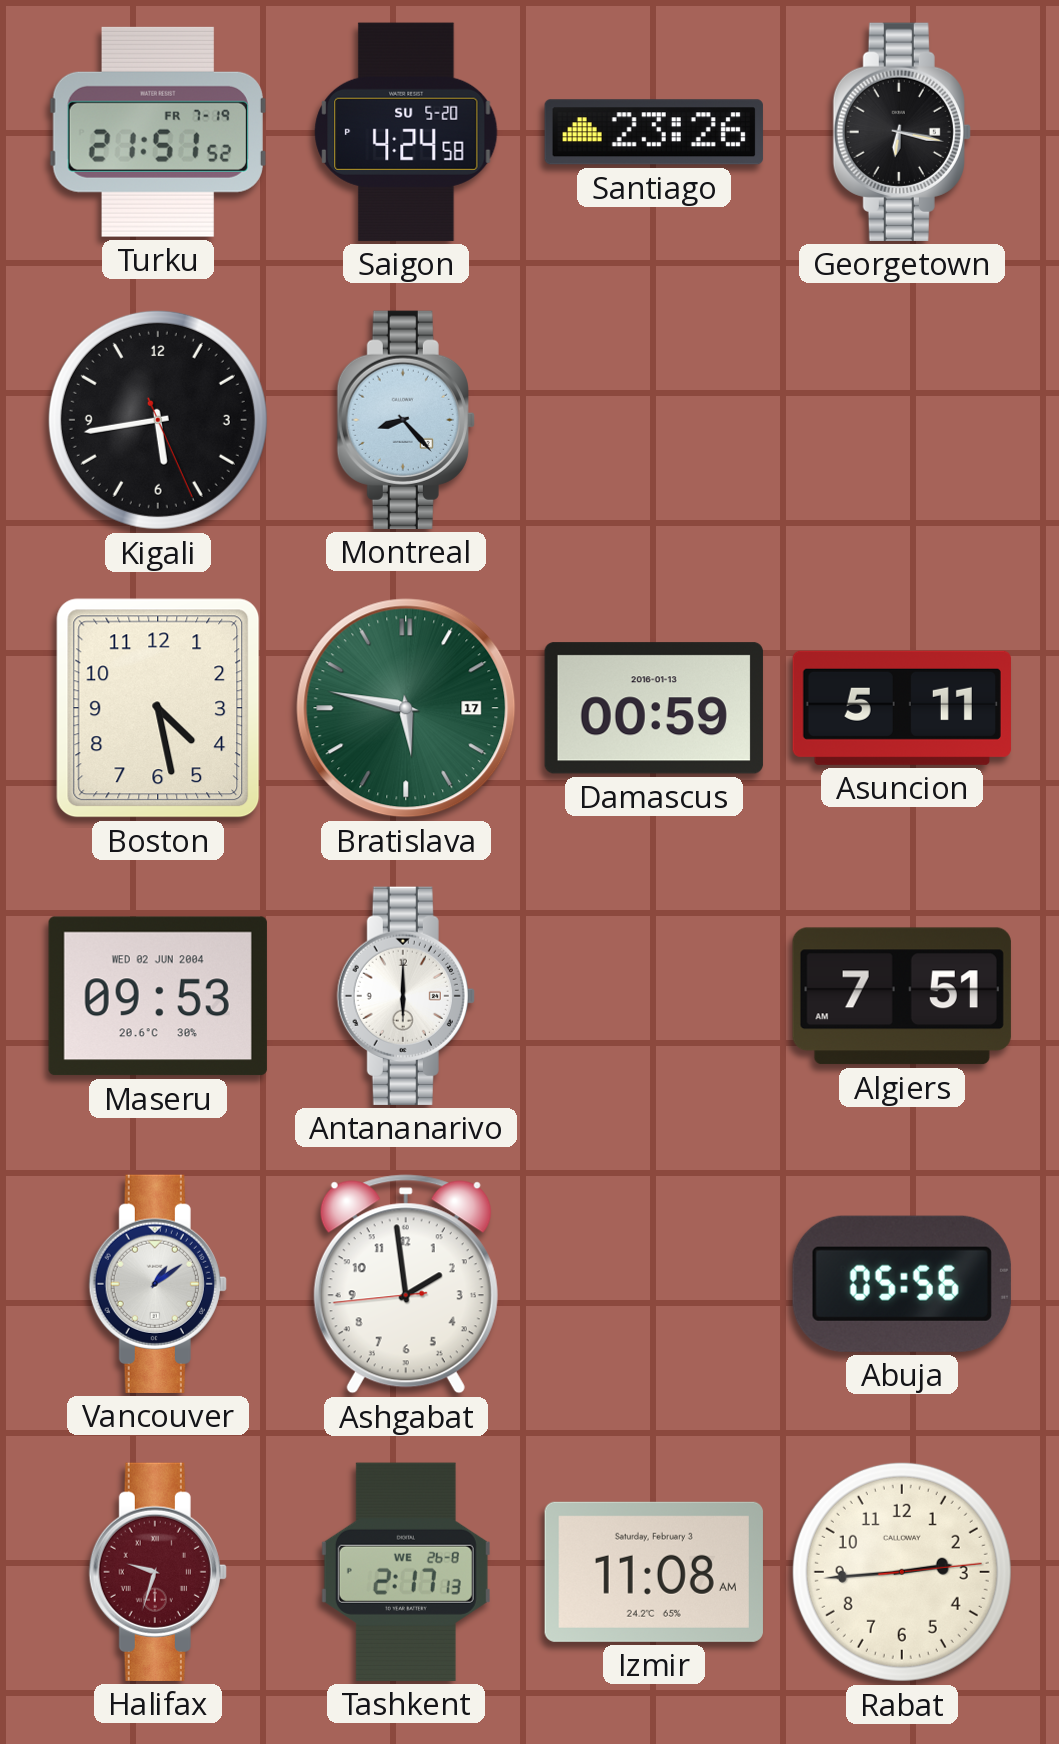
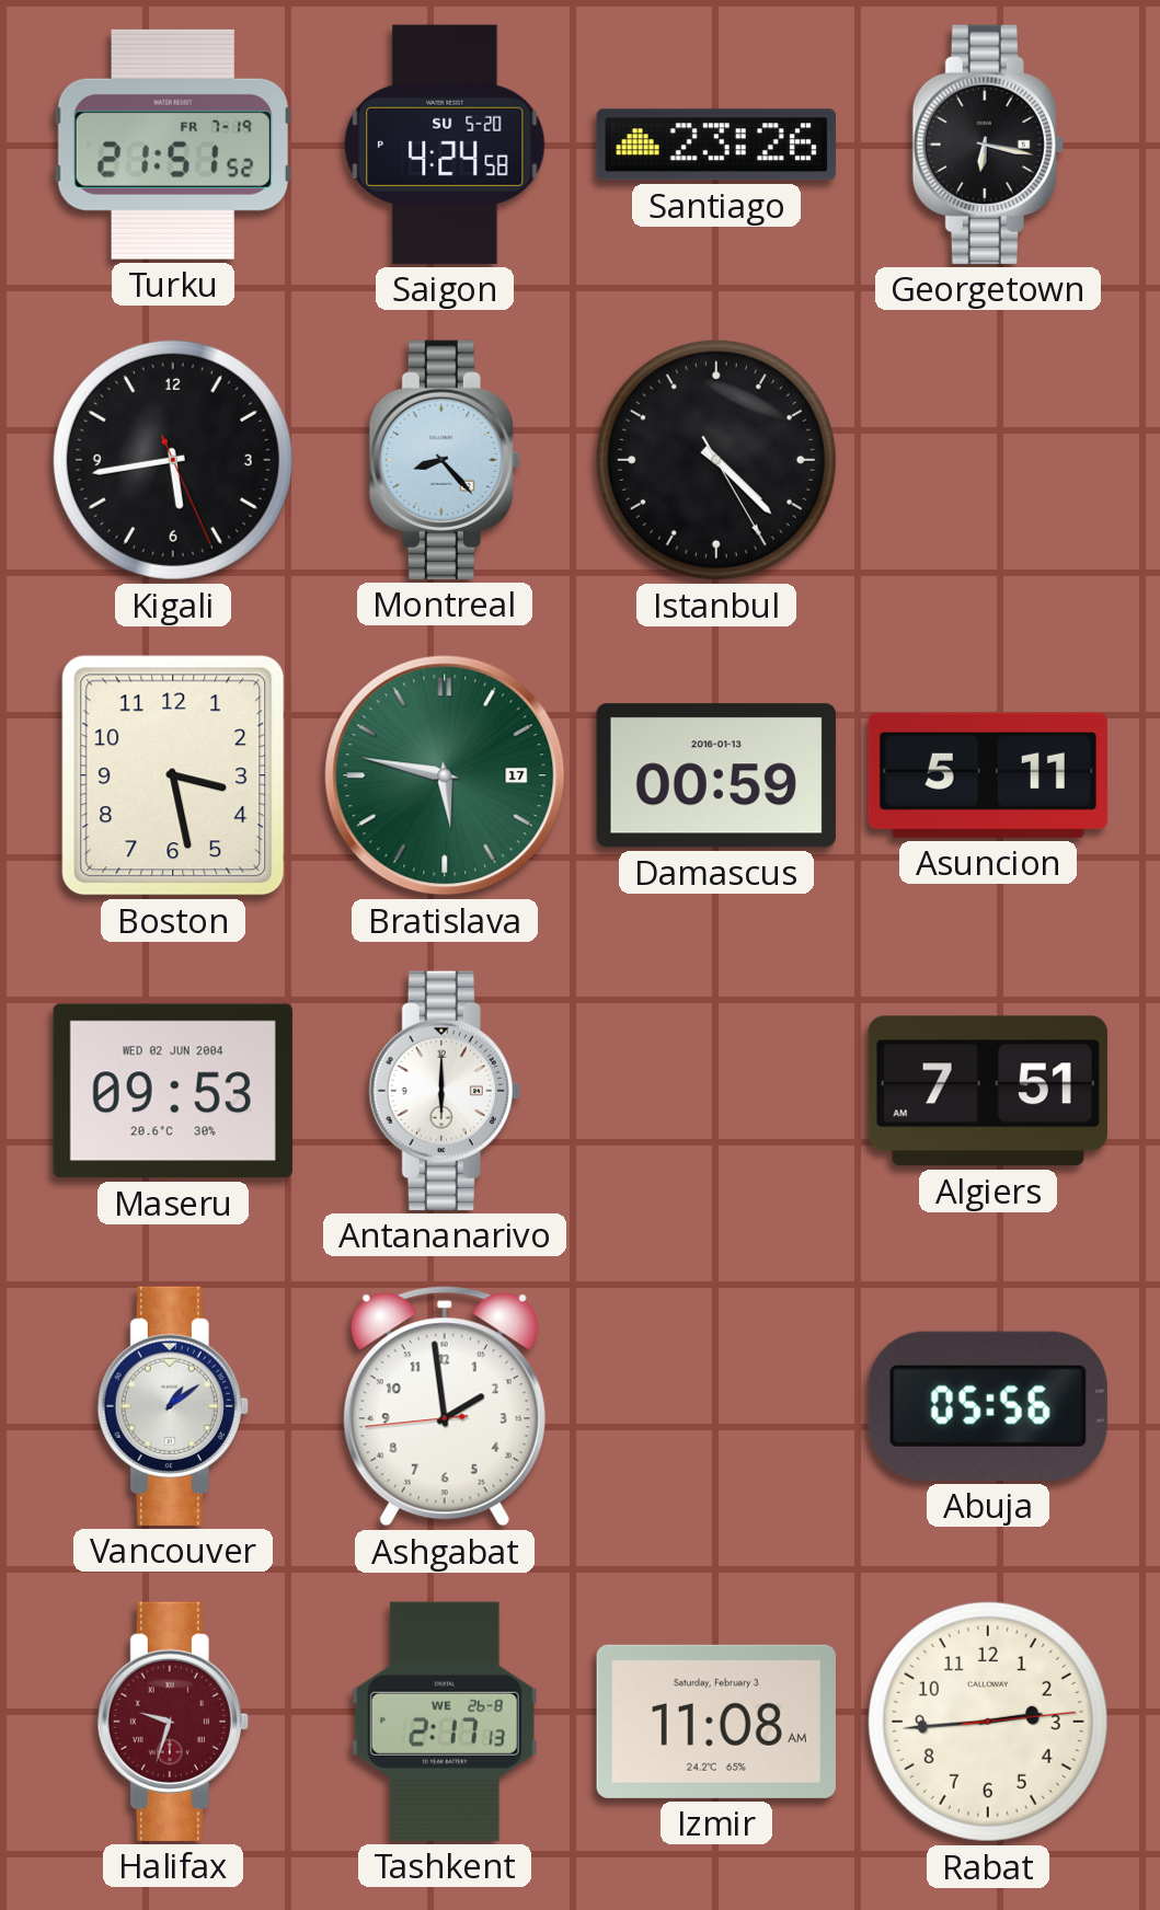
Istanbul: none -> 4:22
Boston: 4:28 -> 3:28
